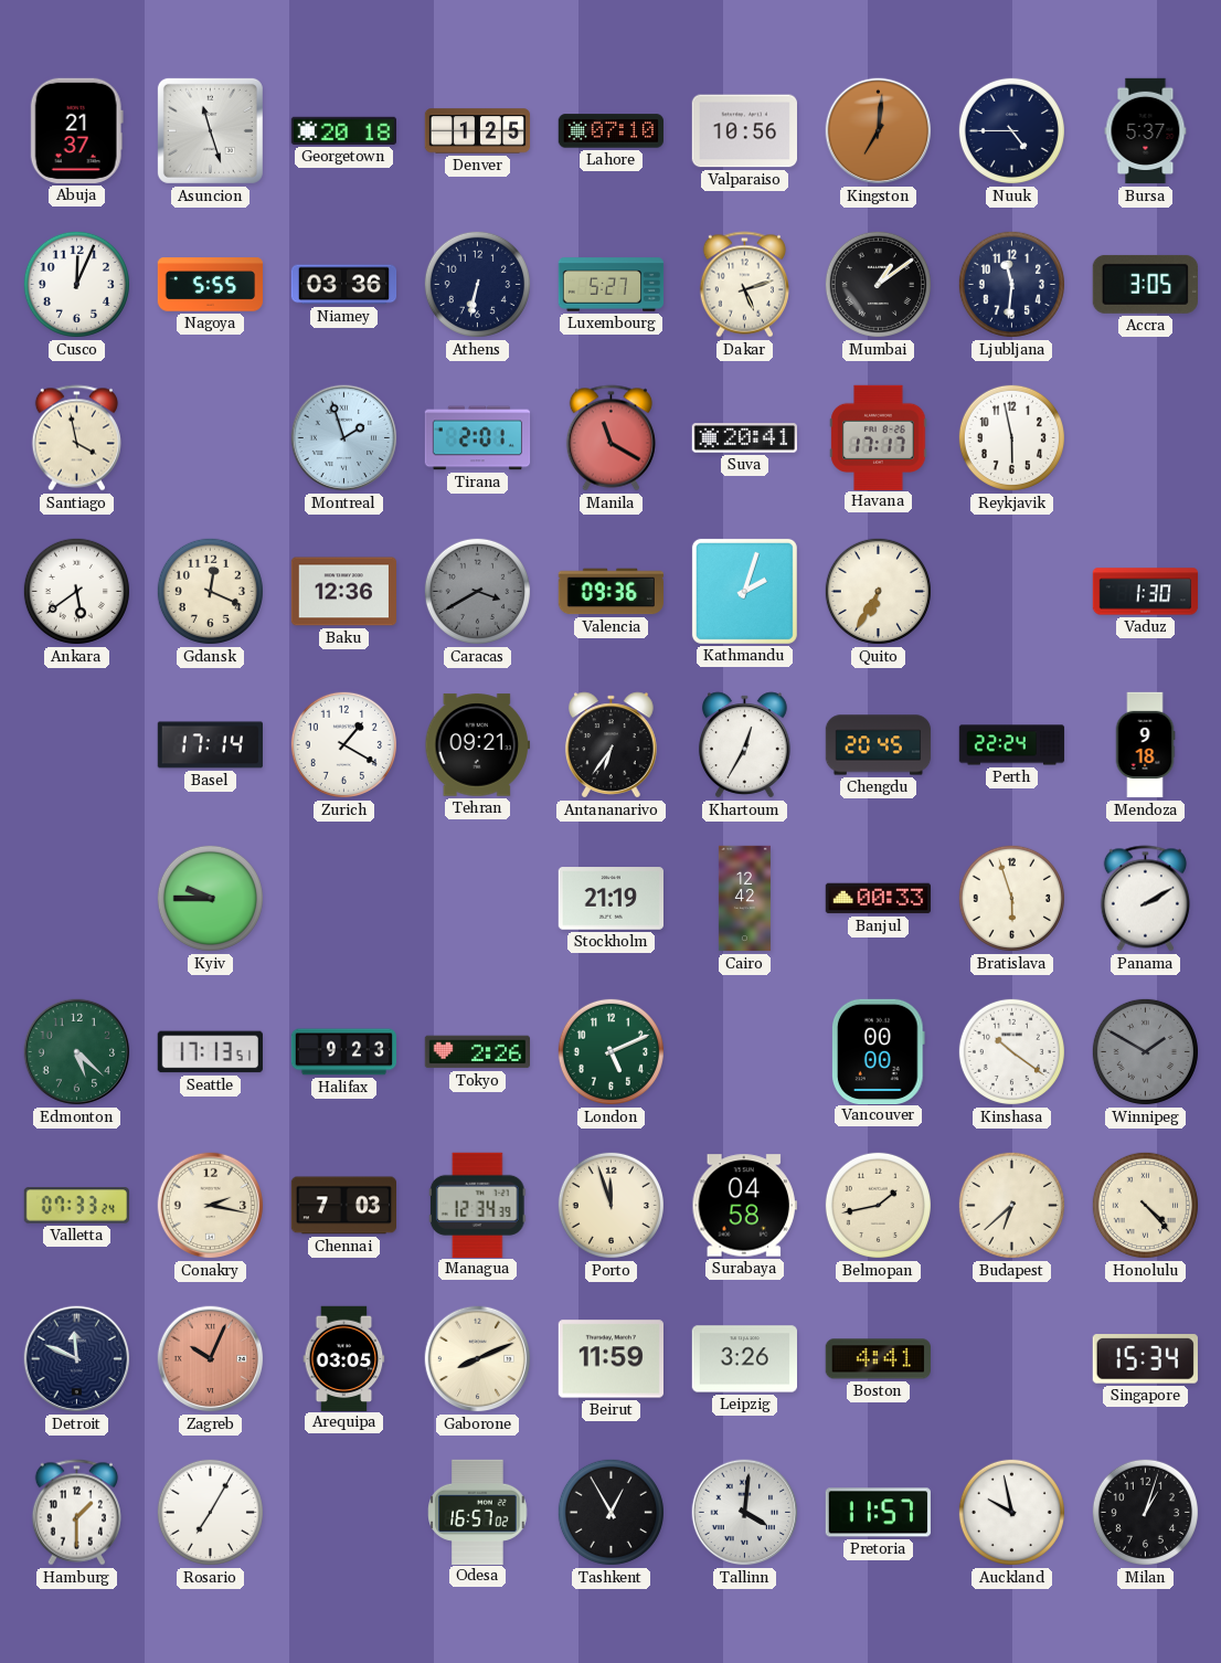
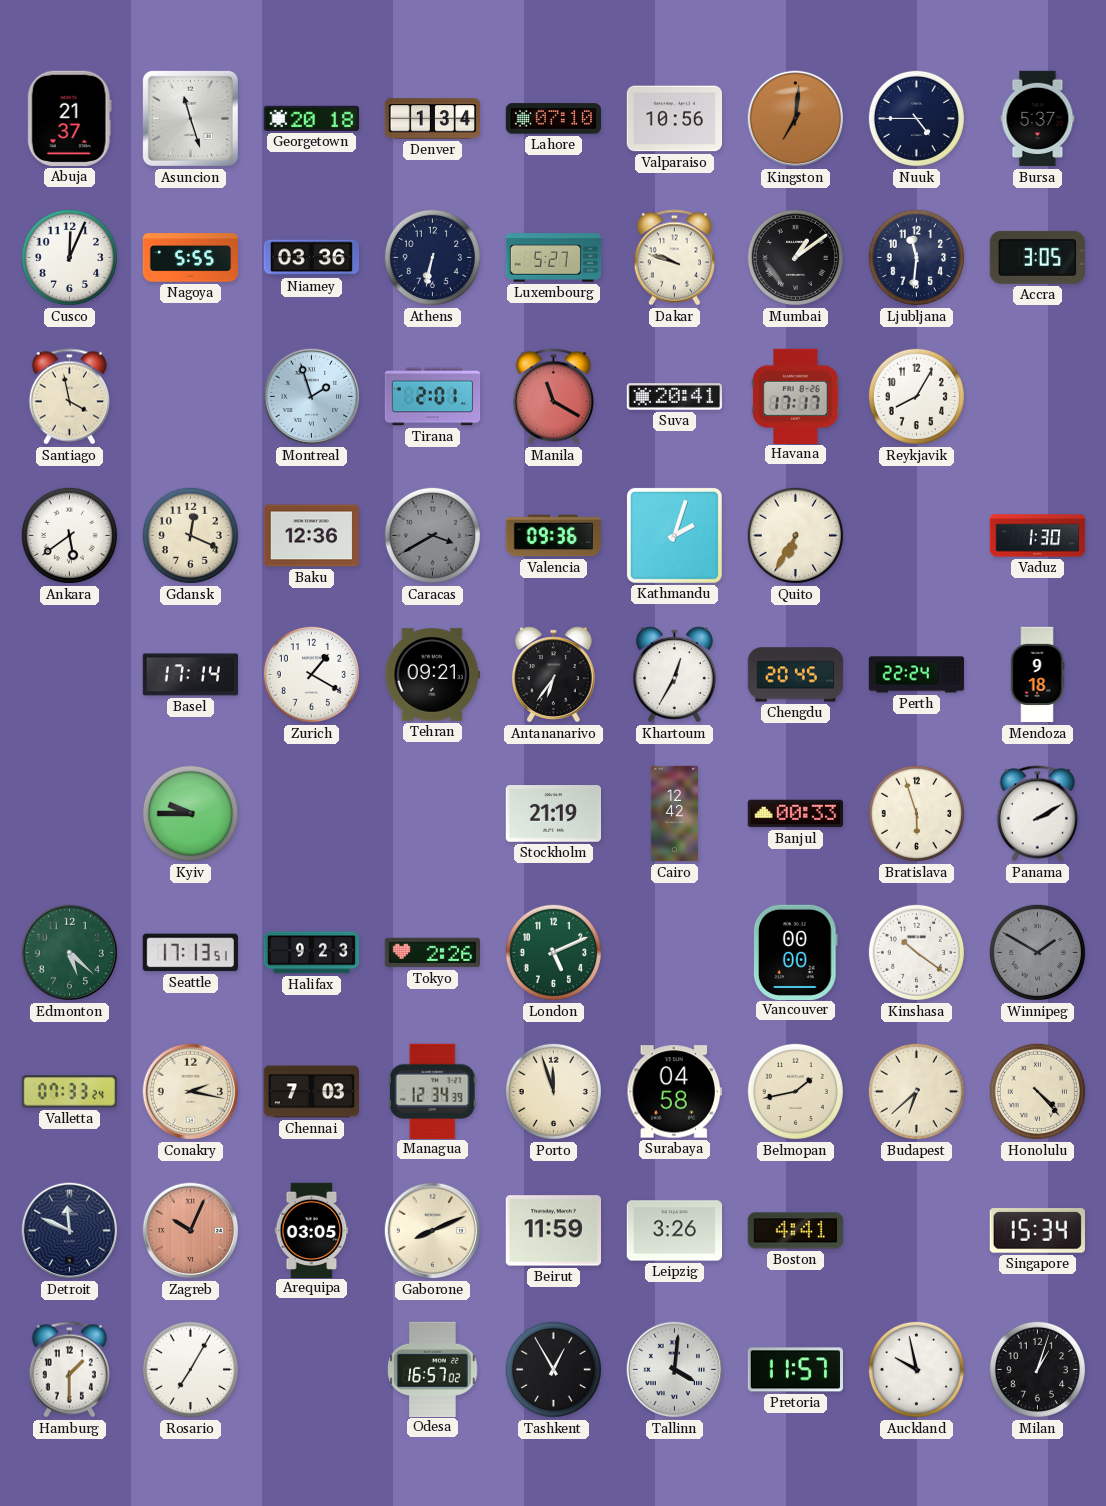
Denver: 1:25 -> 1:34
Dakar: 5:12 -> 9:48
Reykjavik: 5:58 -> 8:05
